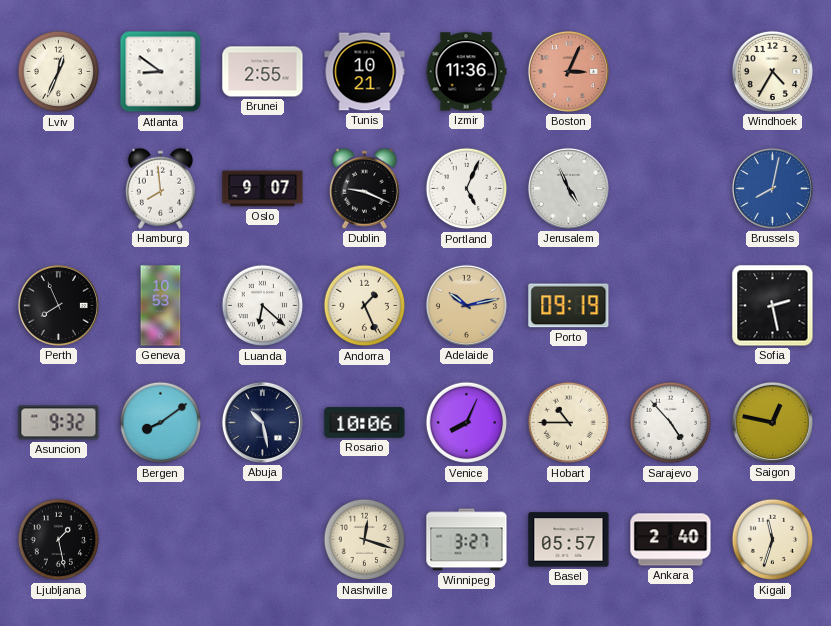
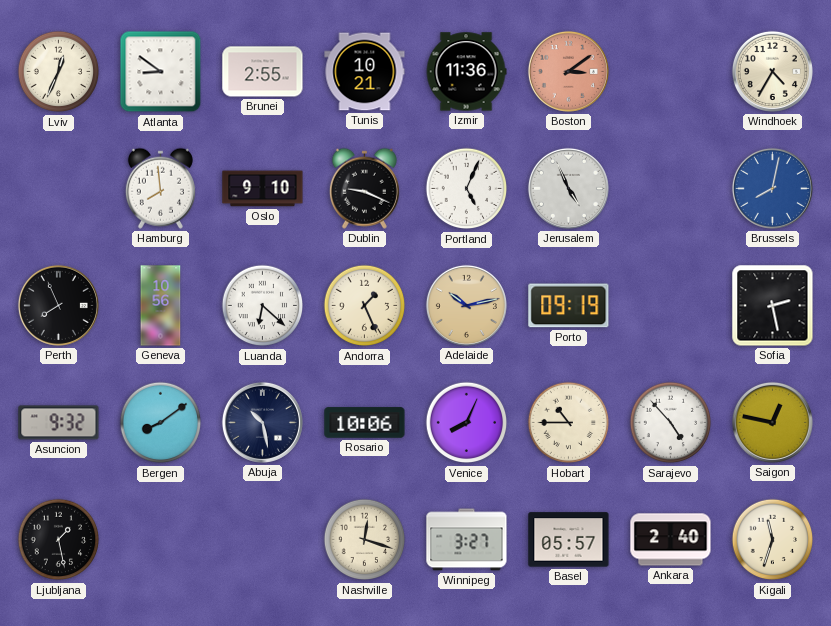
Boston: 3:04 -> 3:09
Oslo: 9:07 -> 9:10
Geneva: 10:53 -> 10:56
